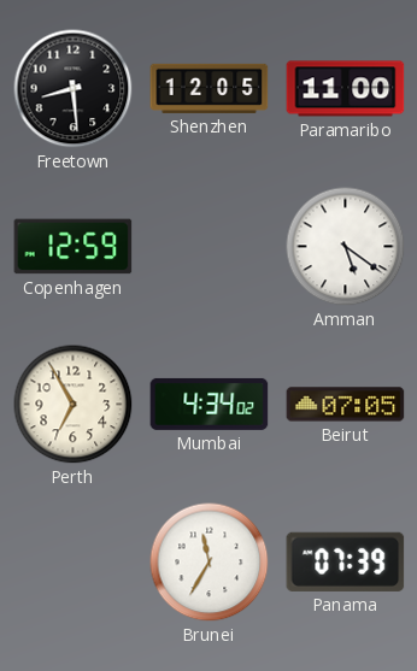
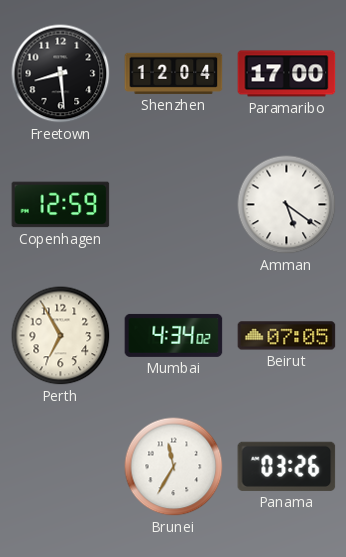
Shenzhen: 12:05 -> 12:04
Paramaribo: 11:00 -> 17:00
Panama: 07:39 -> 03:26
